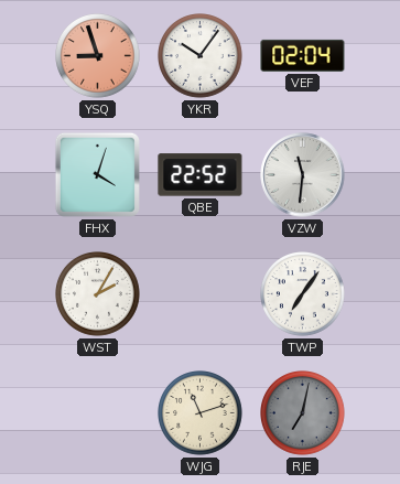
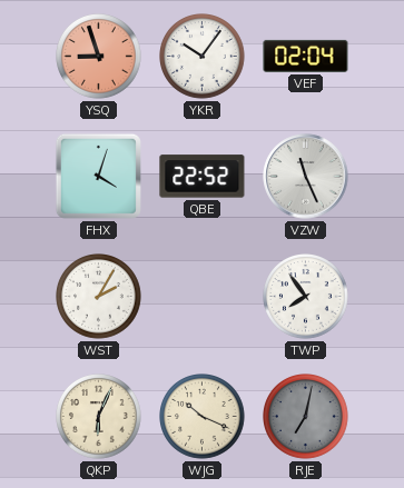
VZW: 11:31 -> 11:26
TWP: 7:06 -> 7:54
QKP: none -> 6:04
WJG: 11:12 -> 10:19
